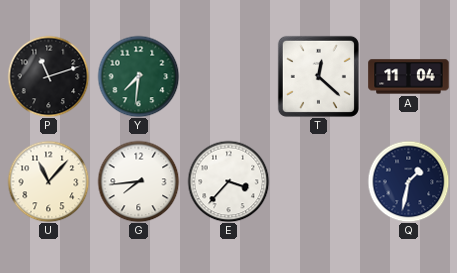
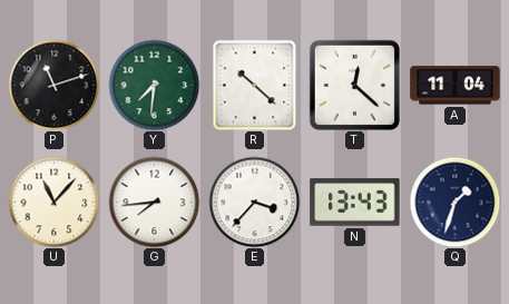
R: none -> 10:22
N: none -> 13:43
Q: 1:32 -> 1:33
